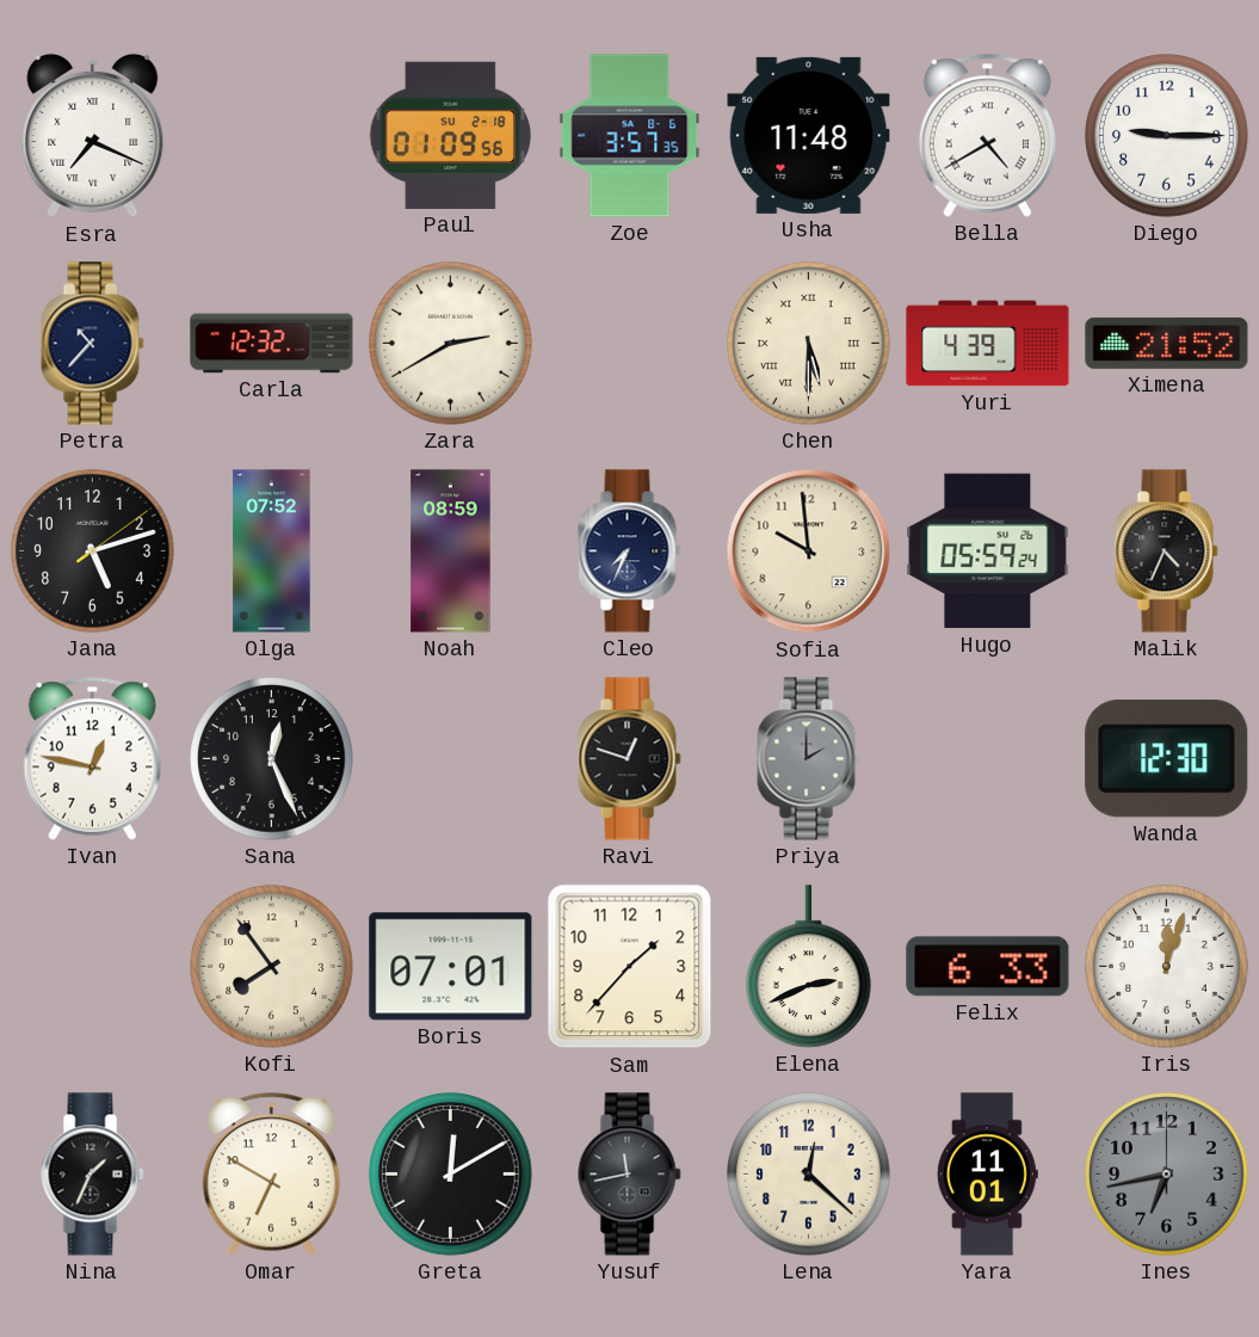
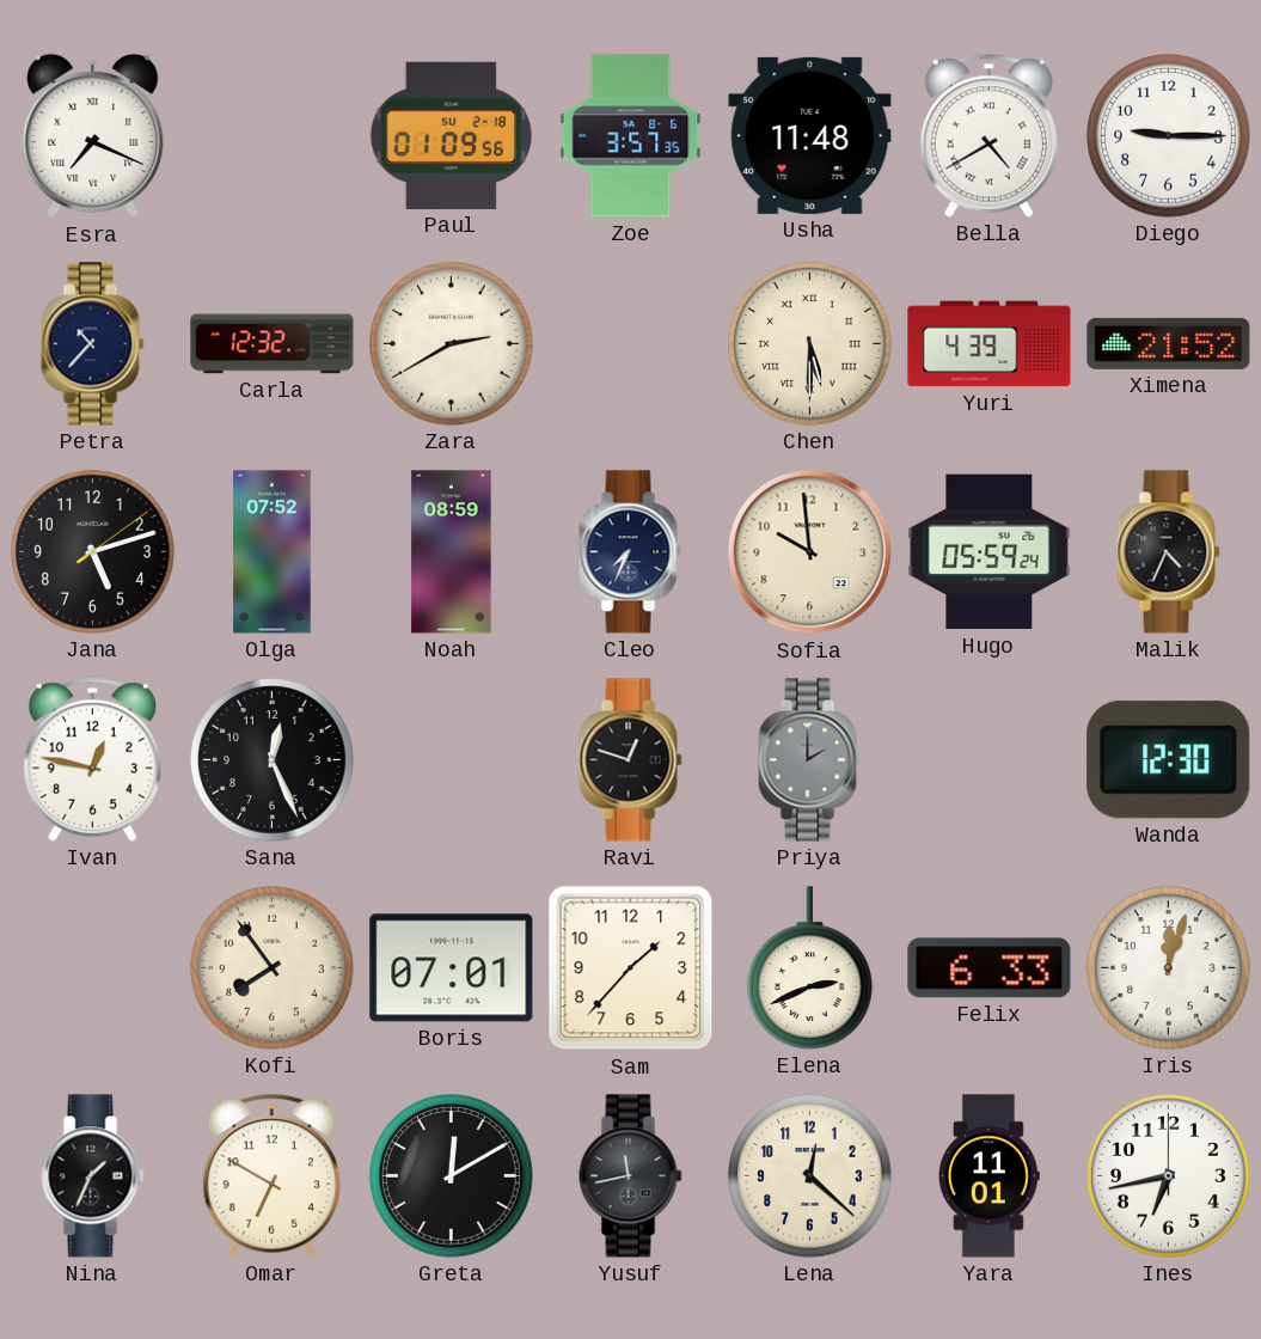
Ines dial: grey -> white
